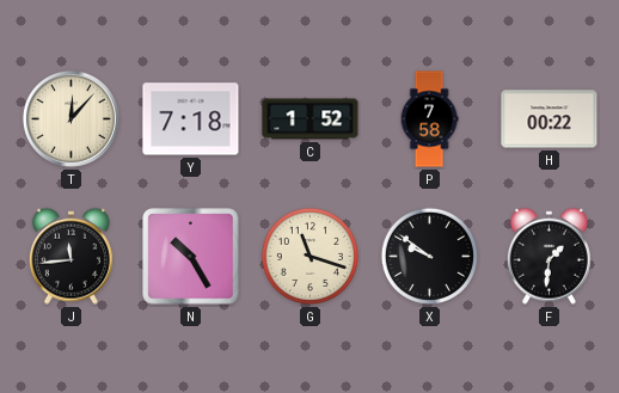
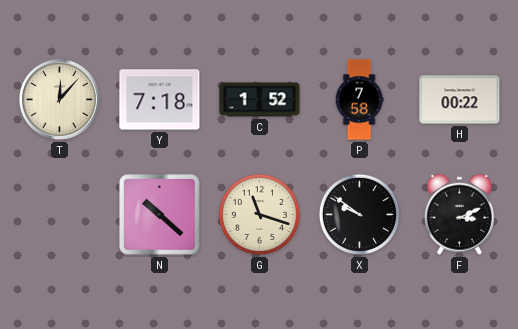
J: 11:44 -> none
N: 10:25 -> 10:22
F: 1:31 -> 3:11
